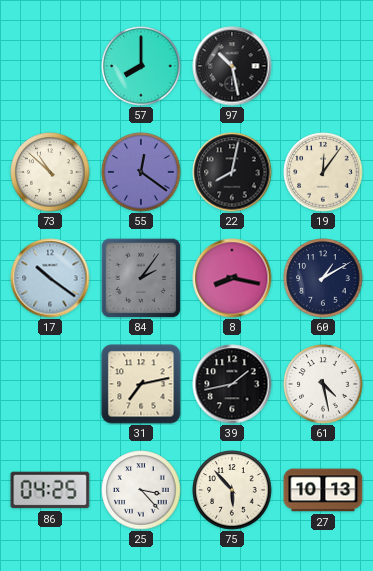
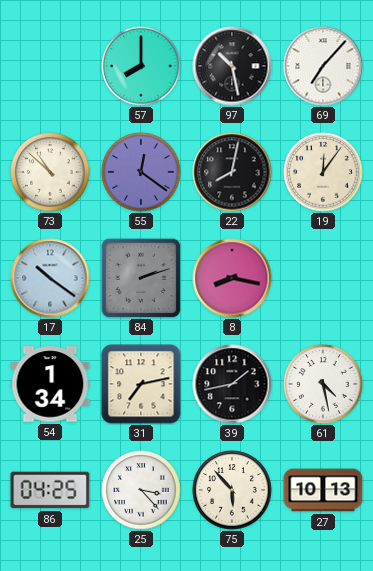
69: none -> 7:07
84: 2:06 -> 2:12
60: 1:10 -> none
54: none -> 1:34
